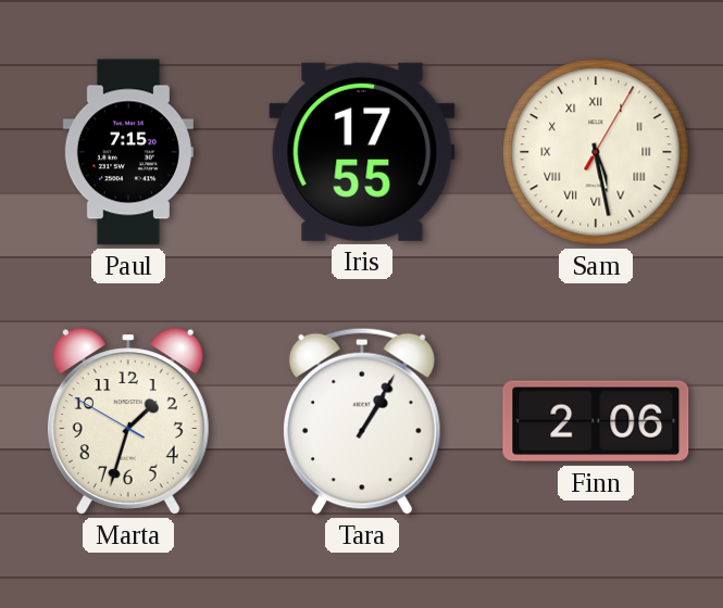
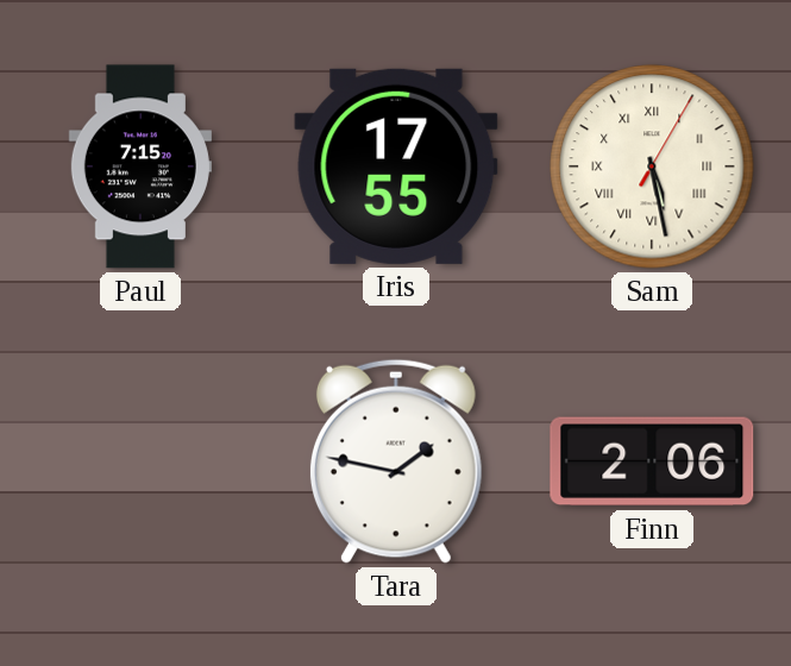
Marta: 1:32 -> none
Tara: 1:05 -> 1:47
